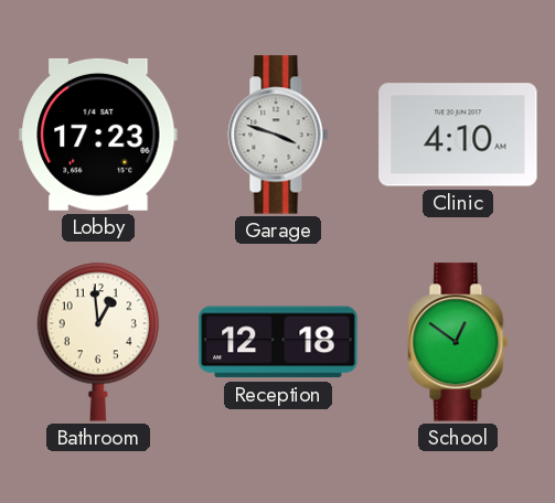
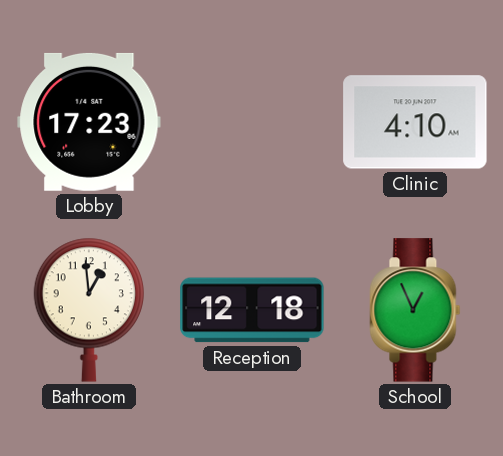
Garage: 3:48 -> none
School: 12:51 -> 12:56
